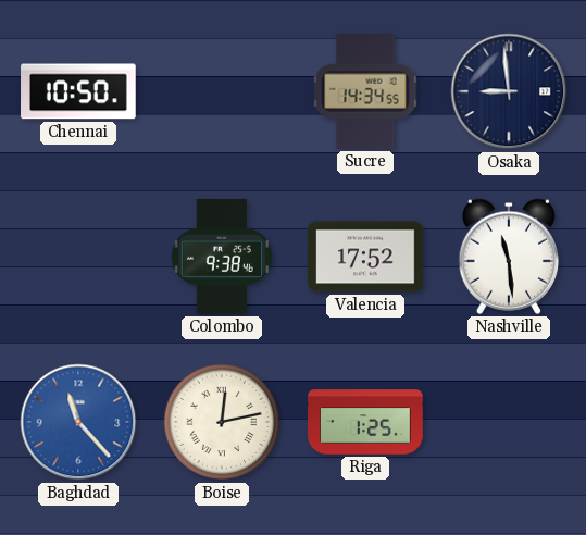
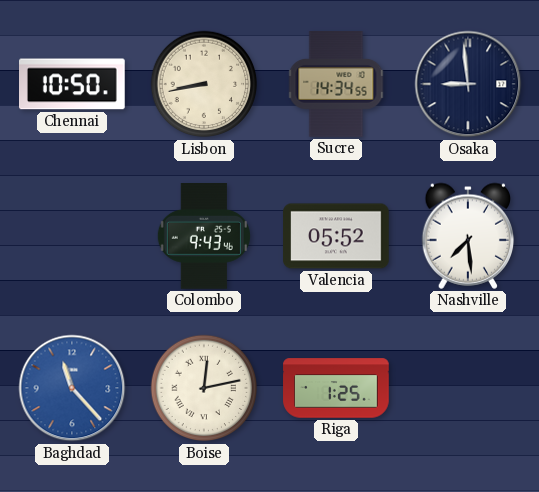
Lisbon: none -> 8:43
Colombo: 9:38 -> 9:43
Valencia: 17:52 -> 05:52
Nashville: 11:29 -> 7:29
